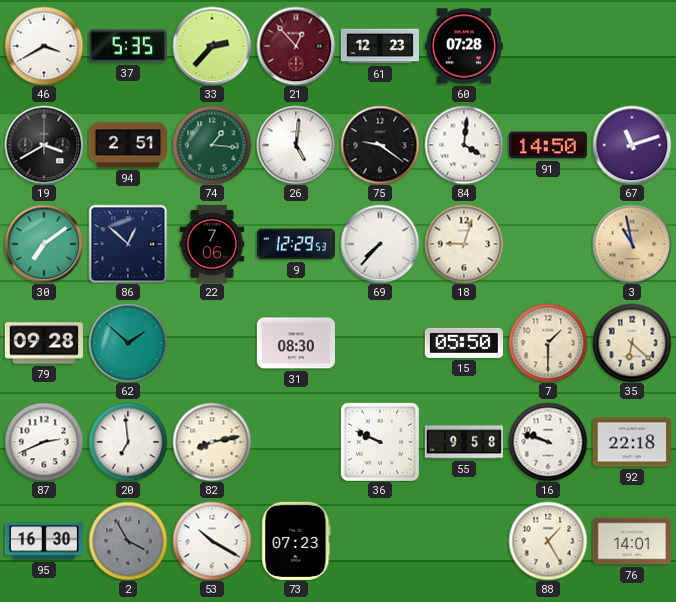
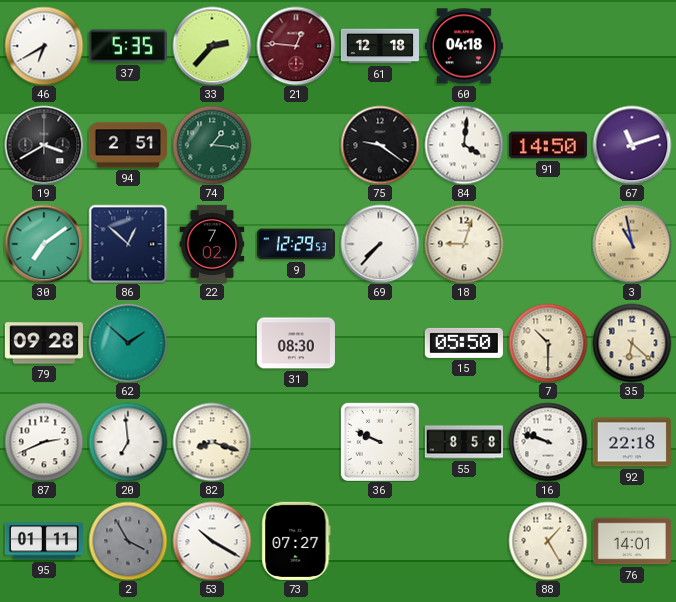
46: 3:40 -> 6:40
21: 12:53 -> 12:46
61: 12:23 -> 12:18
60: 07:28 -> 04:18
26: 5:01 -> none
22: 7:06 -> 7:02
7: 1:30 -> 10:30
82: 8:13 -> 8:18
55: 9:58 -> 8:58
95: 16:30 -> 01:11
73: 07:23 -> 07:27
